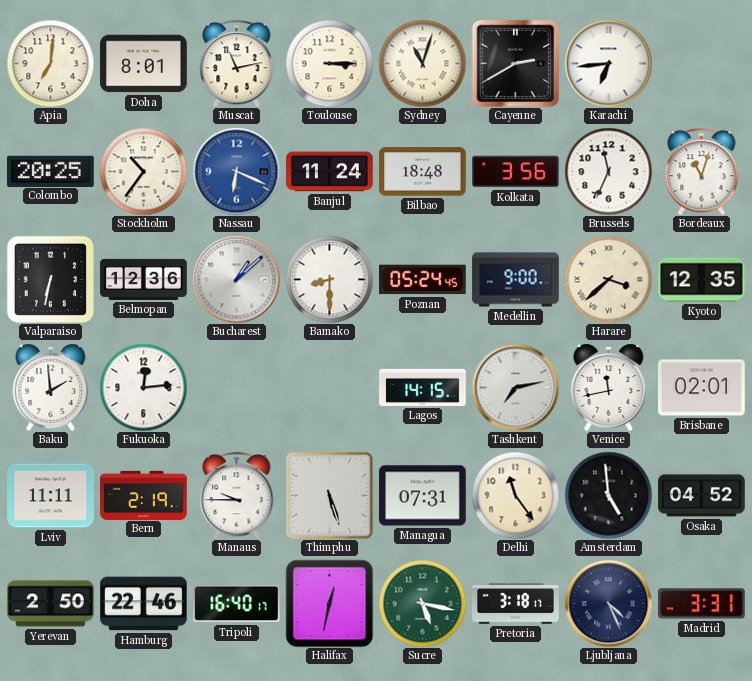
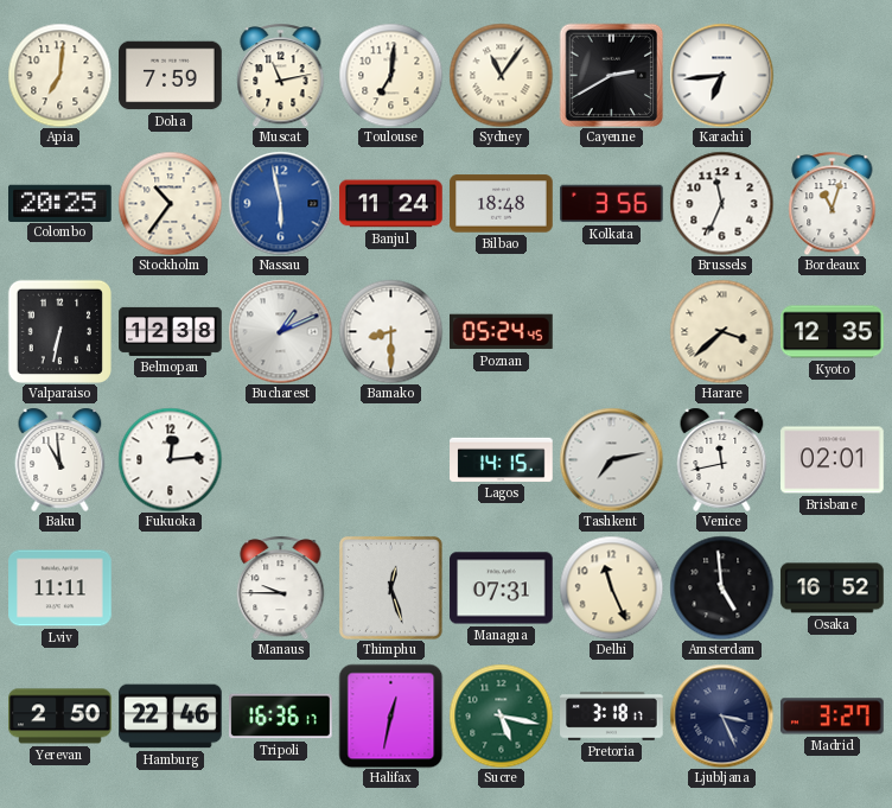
Doha: 8:01 -> 7:59
Toulouse: 3:15 -> 7:01
Sydney: 11:03 -> 11:06
Nassau: 6:19 -> 5:58
Belmopan: 12:36 -> 12:38
Bucharest: 1:08 -> 1:11
Medellin: 9:00 -> none
Baku: 1:59 -> 10:59
Bern: 2:19 -> none
Thimphu: 5:27 -> 12:27
Delhi: 11:24 -> 11:26
Osaka: 04:52 -> 16:52
Tripoli: 16:40 -> 16:36
Ljubljana: 4:26 -> 3:26
Madrid: 3:31 -> 3:27
